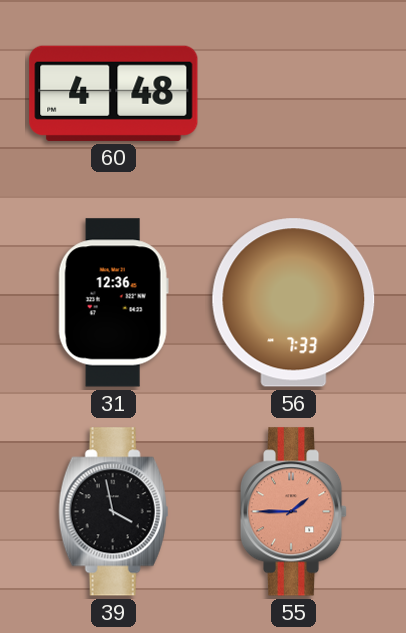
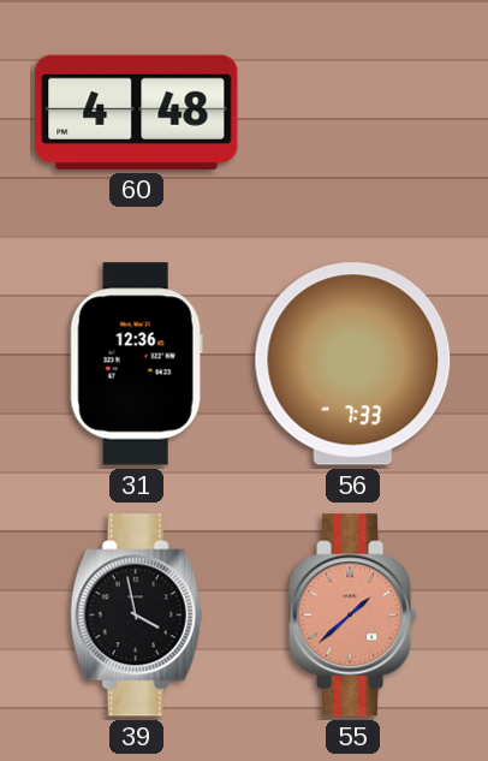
55: 1:45 -> 1:38
